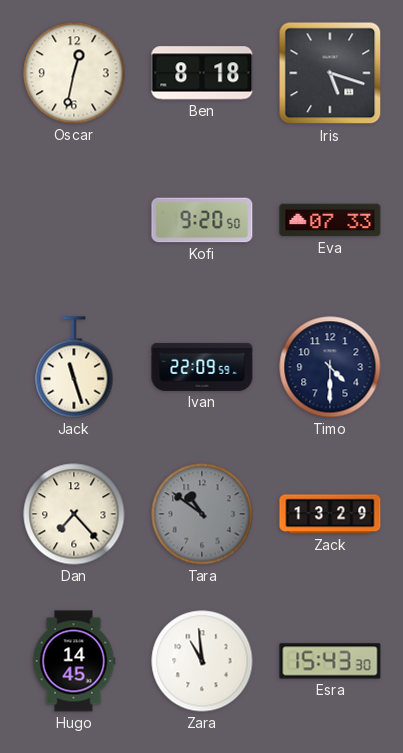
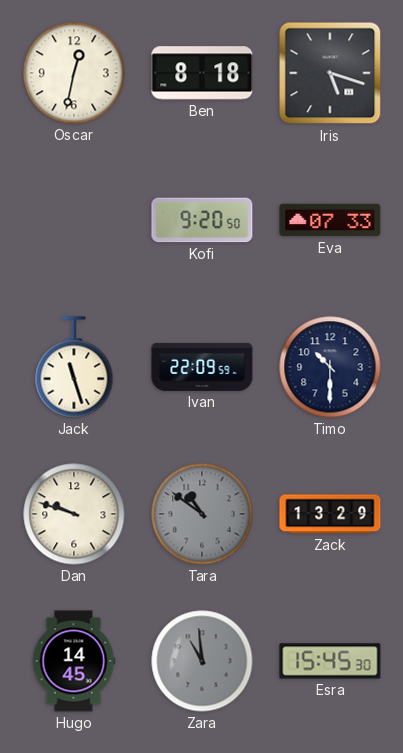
Timo: 4:30 -> 10:30
Dan: 7:23 -> 9:48
Zara dial: white -> grey
Esra: 15:43 -> 15:45
